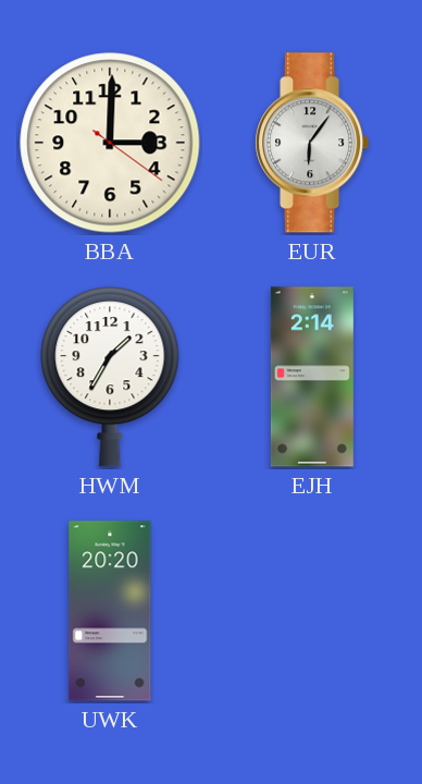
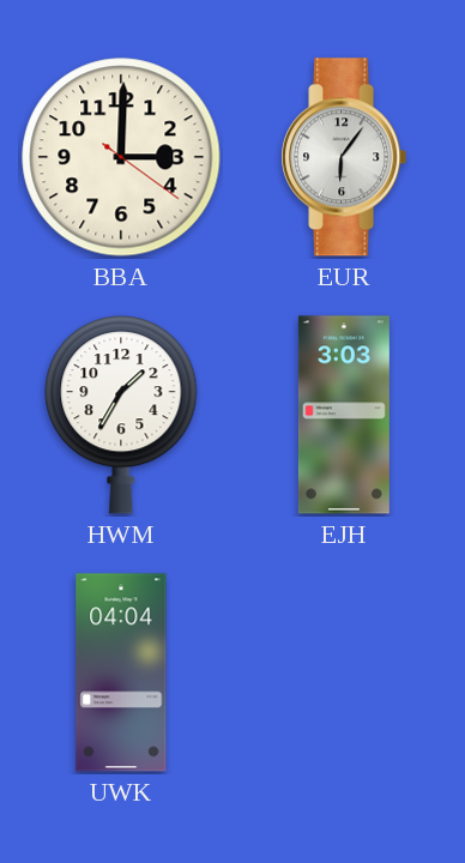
EJH: 2:14 -> 3:03
UWK: 20:20 -> 04:04
